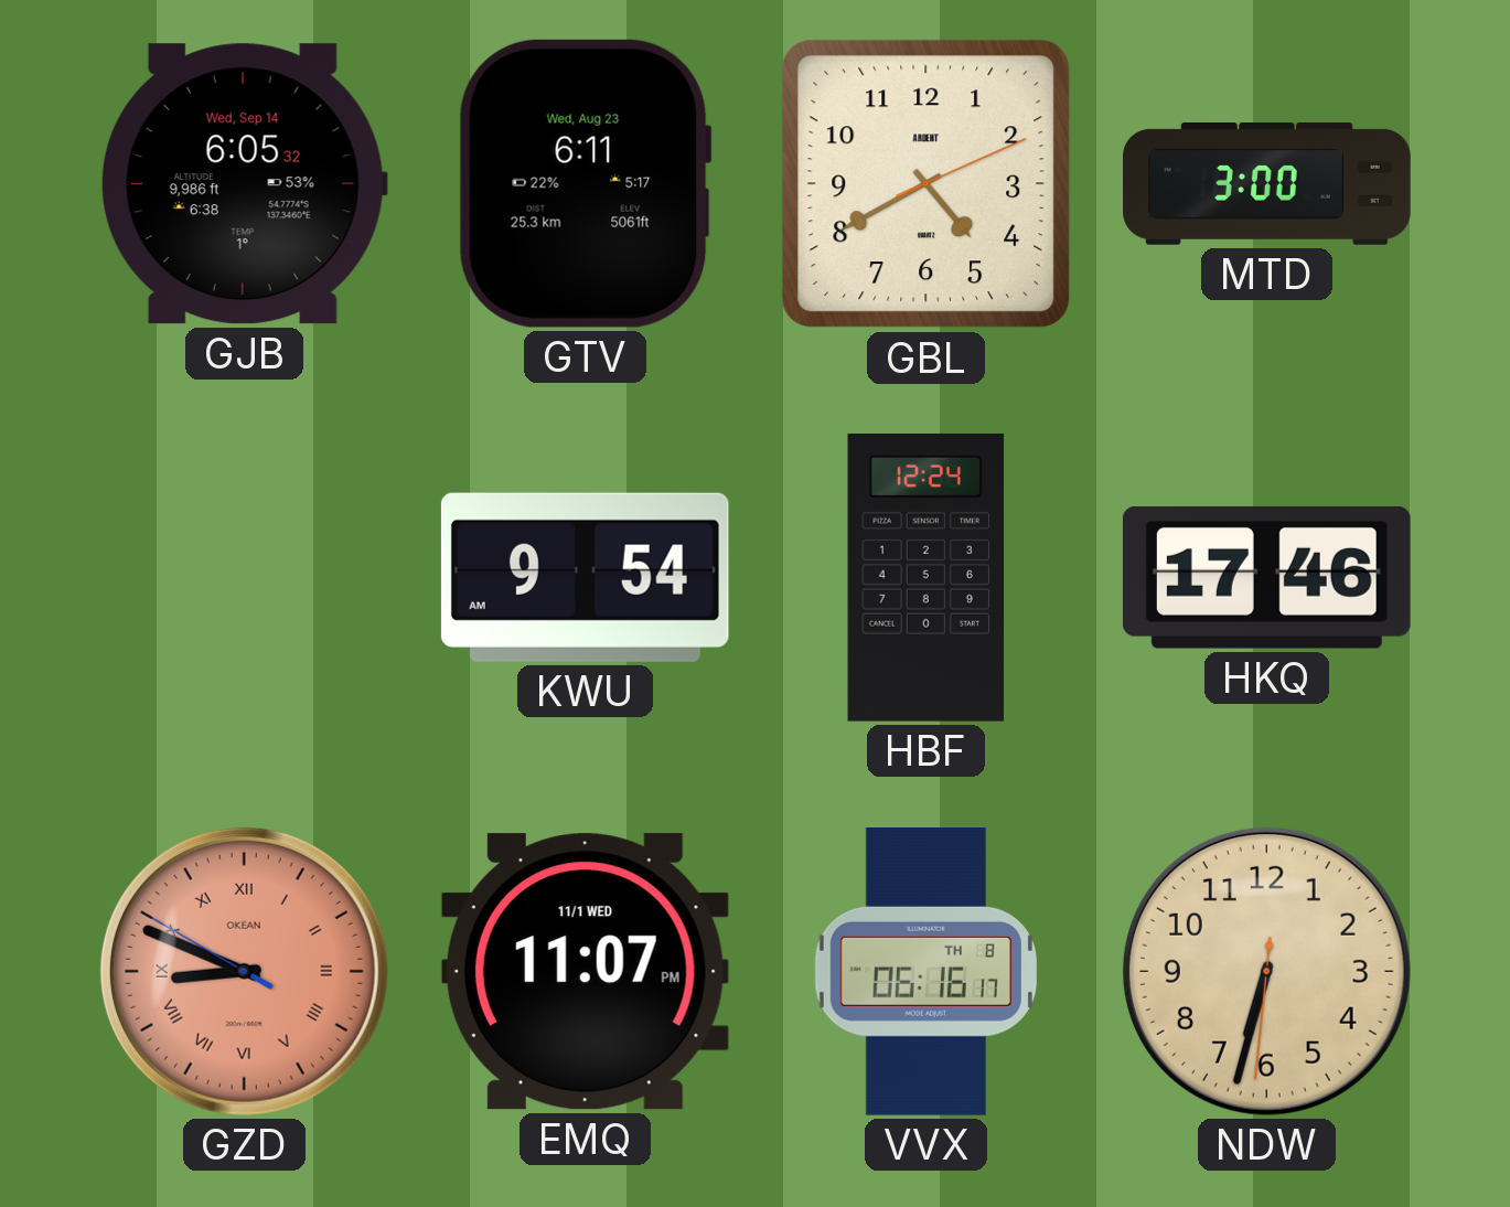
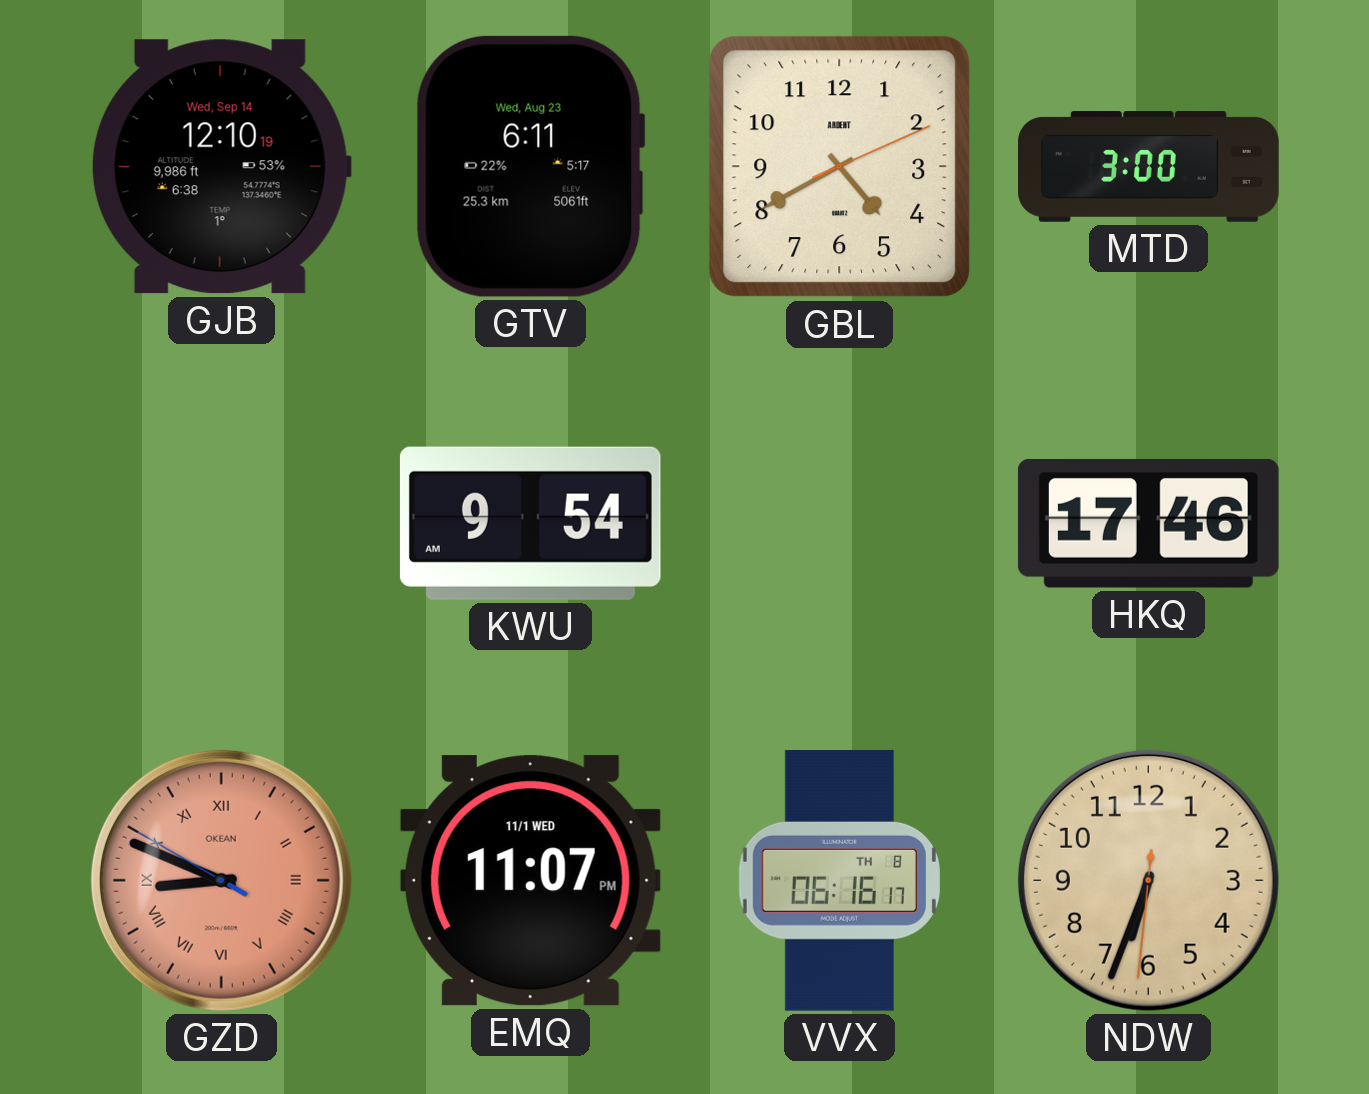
GJB: 6:05 -> 12:10
HBF: 12:24 -> none
NDW: 6:32 -> 6:33
